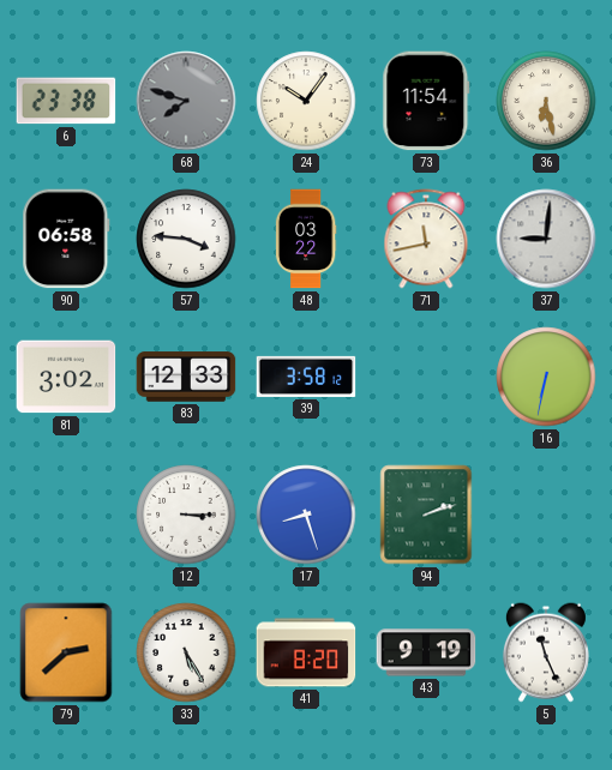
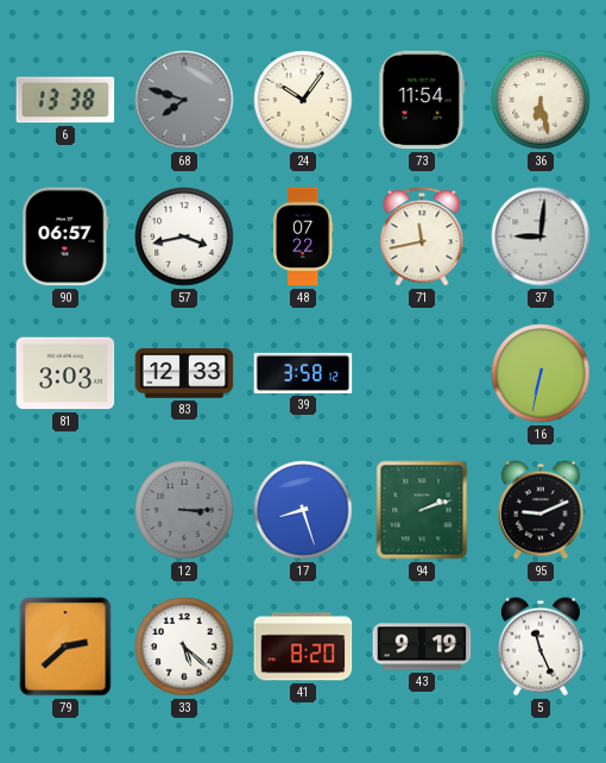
6: 23:38 -> 13:38
90: 06:58 -> 06:57
57: 3:46 -> 3:43
48: 03:22 -> 07:22
81: 3:02 -> 3:03
12 dial: white -> grey
95: none -> 9:11
33: 5:25 -> 5:22
